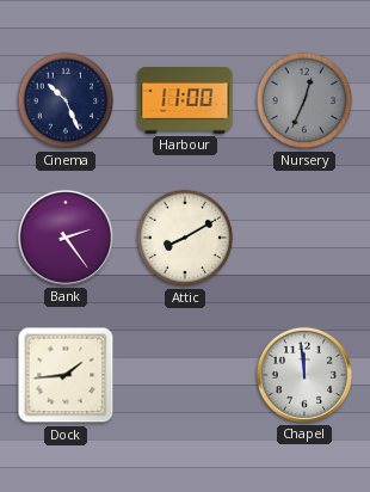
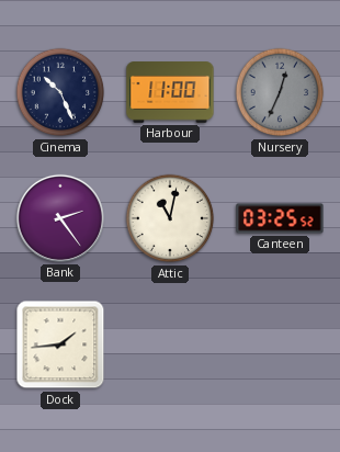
Attic: 8:10 -> 11:02
Canteen: none -> 03:25
Chapel: 11:59 -> none
